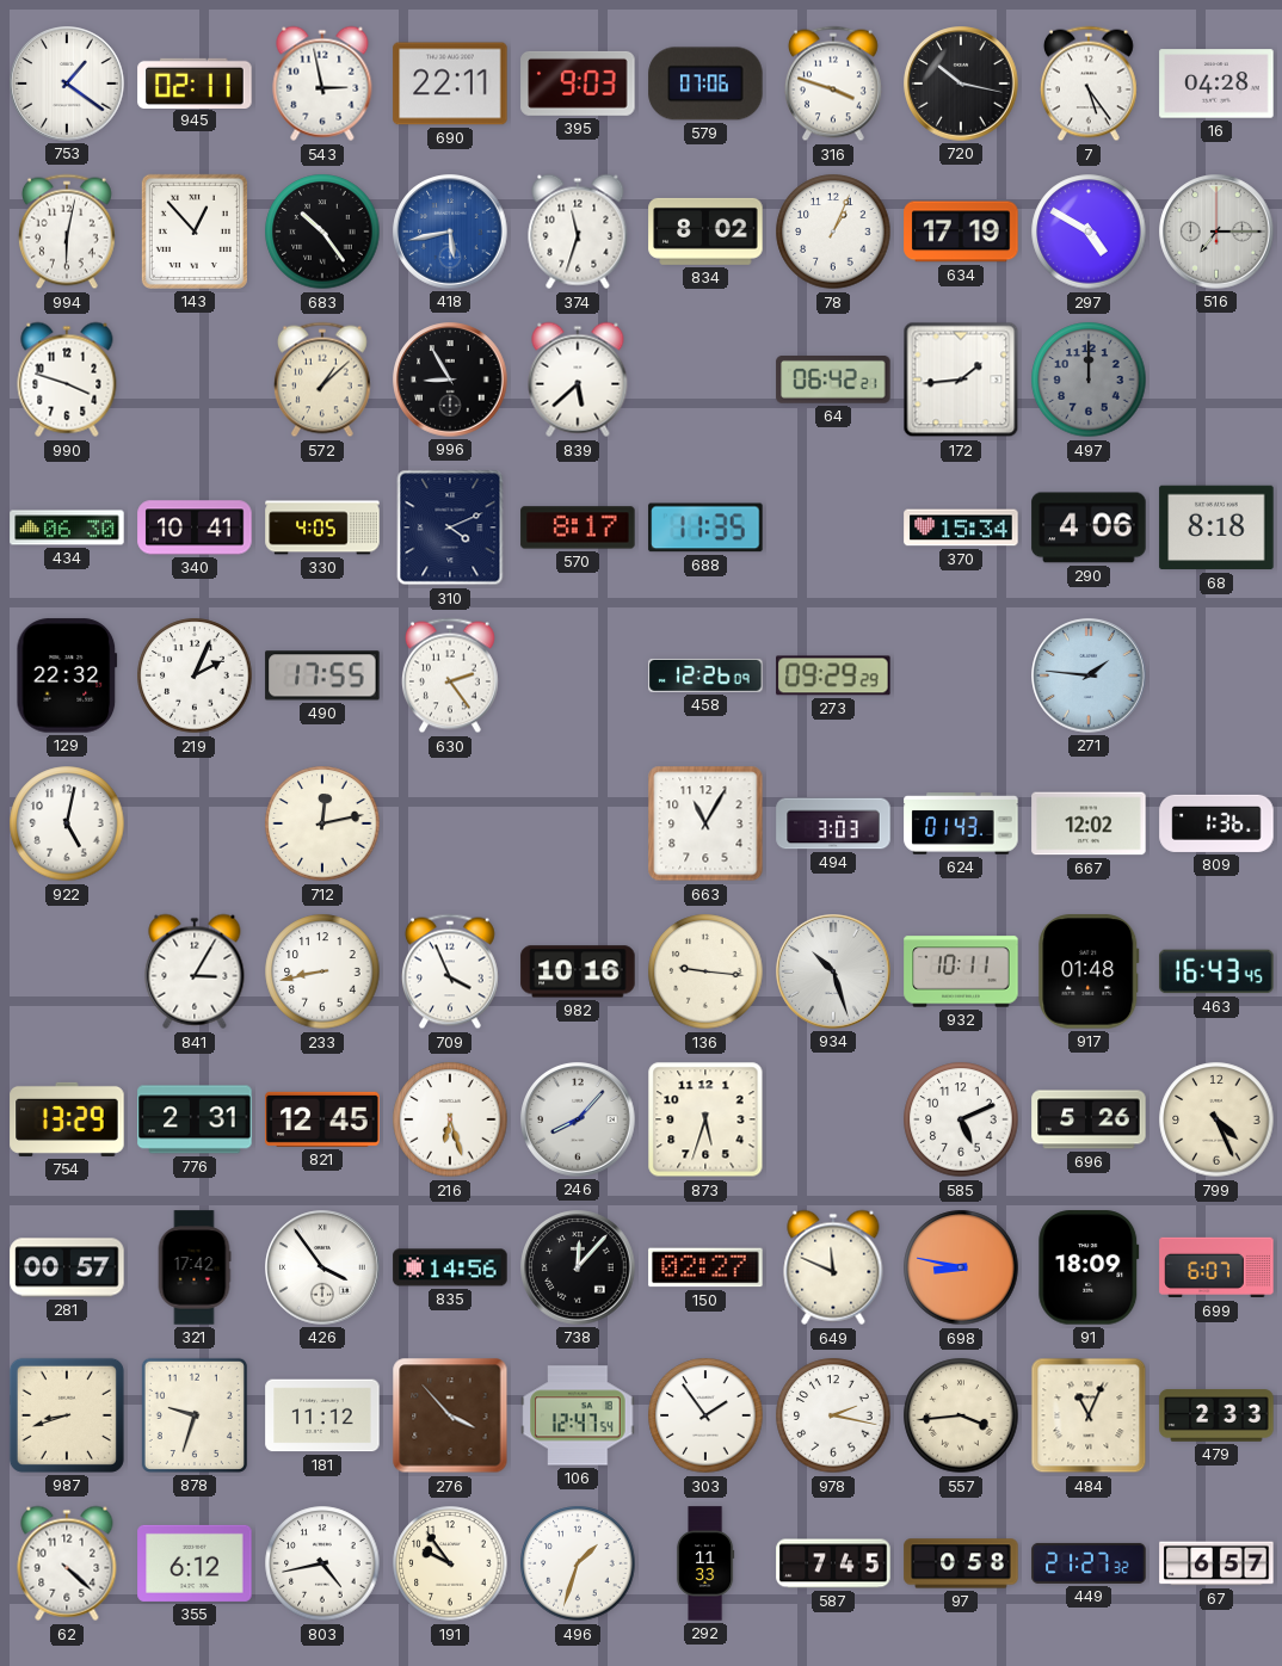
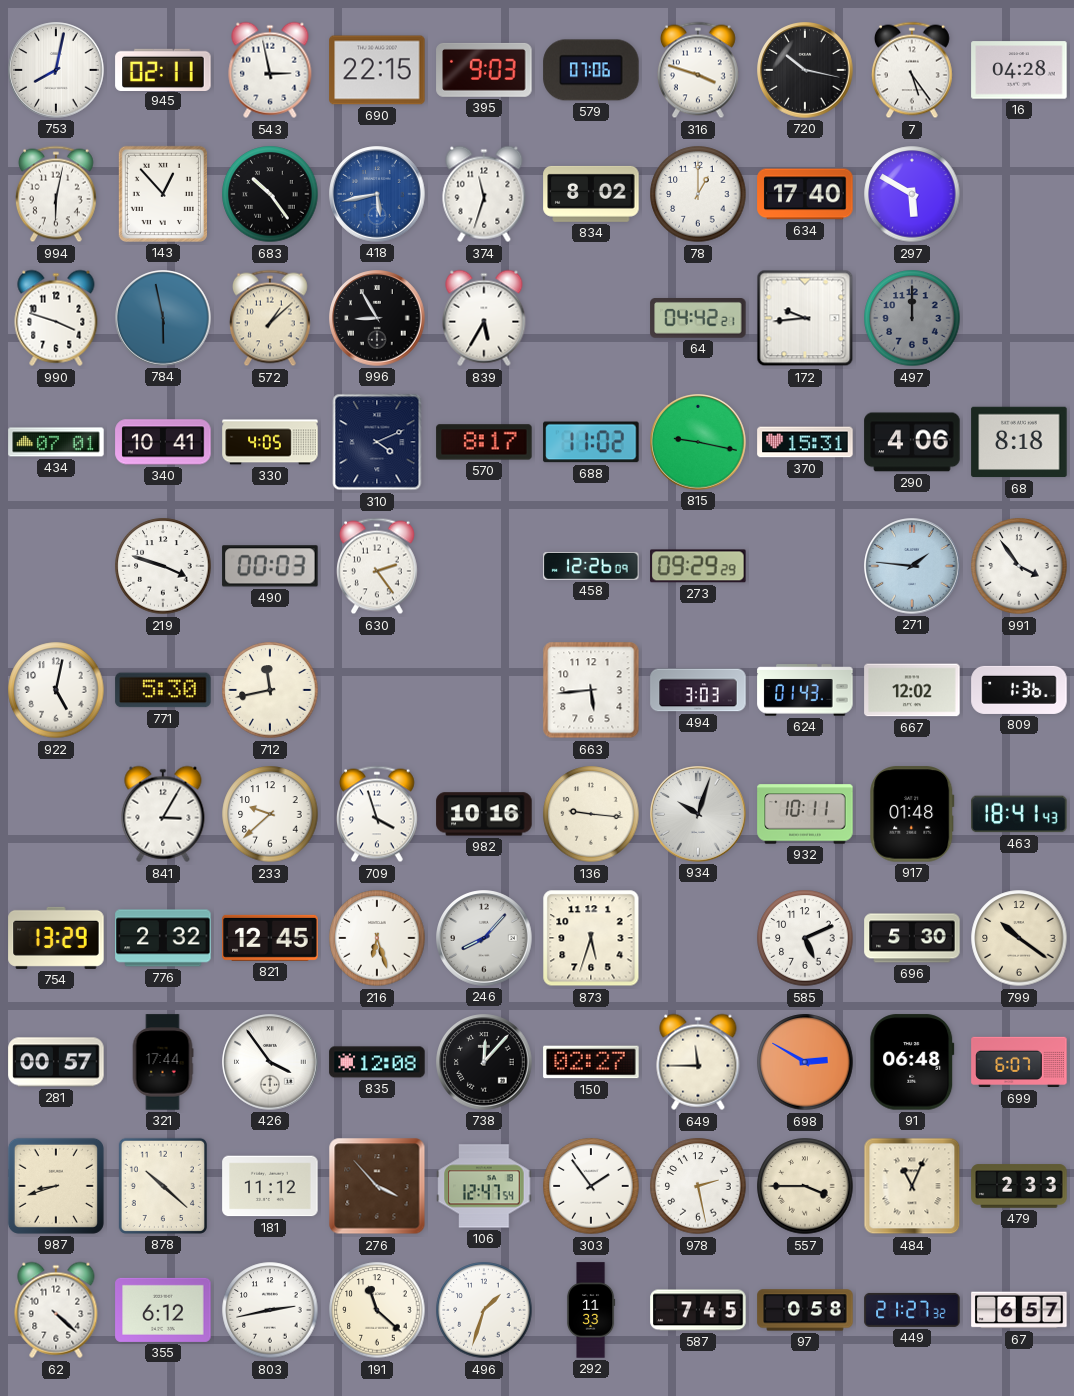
753: 1:21 -> 8:02
690: 22:11 -> 22:15
78: 1:04 -> 1:00
634: 17:19 -> 17:40
297: 4:50 -> 5:50
516: 7:15 -> none
784: none -> 5:58
839: 5:38 -> 5:35
64: 06:42 -> 04:42
172: 1:44 -> 9:44
434: 06:30 -> 07:01
688: 11:35 -> 11:02
815: none -> 9:17
370: 15:34 -> 15:31
129: 22:32 -> none
219: 2:04 -> 3:48
490: 17:55 -> 00:03
991: none -> 3:54
771: none -> 5:30
712: 12:13 -> 11:43
663: 11:05 -> 5:44
233: 8:43 -> 9:38
709: 3:56 -> 3:57
934: 10:27 -> 10:03
463: 16:43 -> 18:41
776: 2:31 -> 2:32
696: 5:26 -> 5:30
799: 4:26 -> 10:21
321: 17:42 -> 17:44
835: 14:56 -> 12:08
649: 11:49 -> 11:45
698: 8:47 -> 2:50
91: 18:09 -> 06:48
878: 9:33 -> 10:22
978: 2:17 -> 2:28
557: 3:44 -> 3:45
803: 4:43 -> 2:43
191: 9:54 -> 11:22
